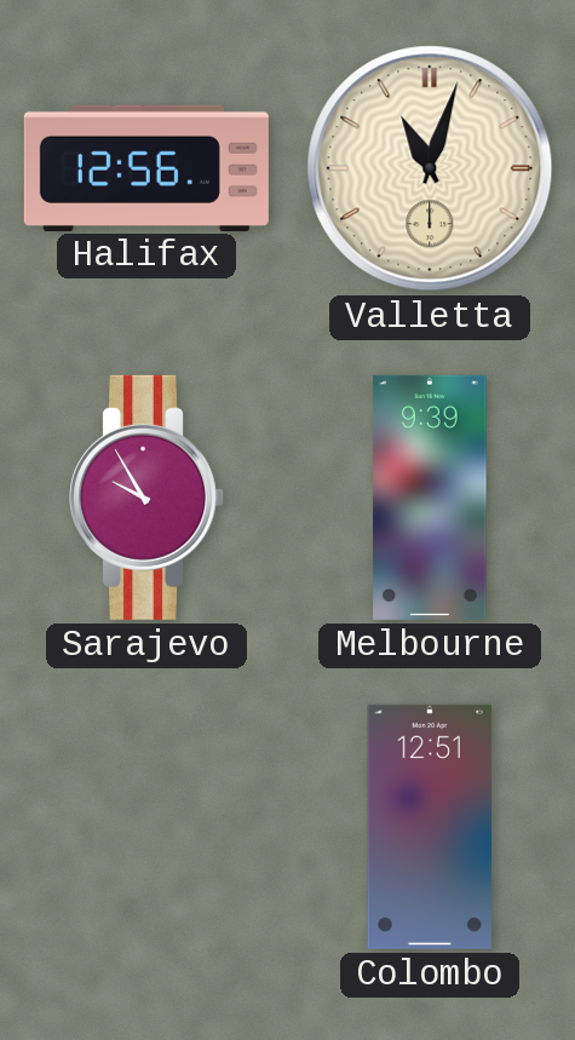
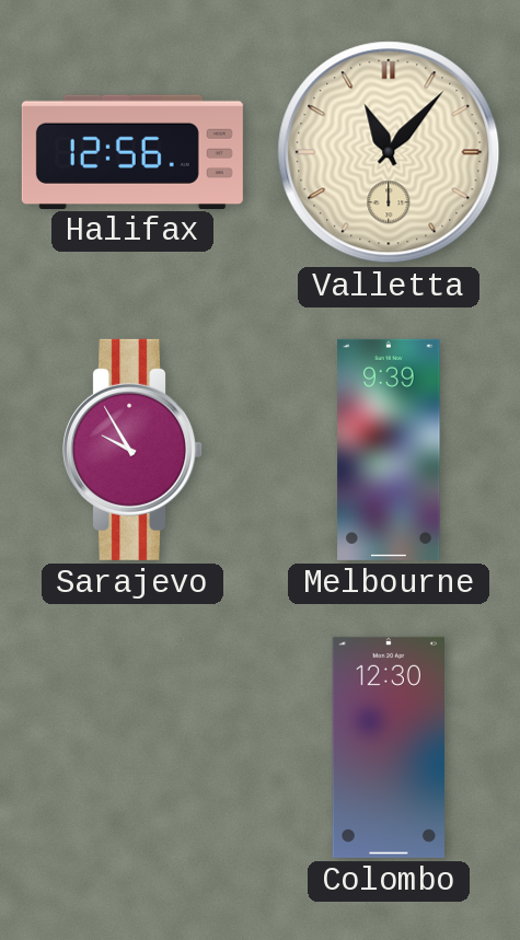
Valletta: 11:03 -> 11:07
Colombo: 12:51 -> 12:30
